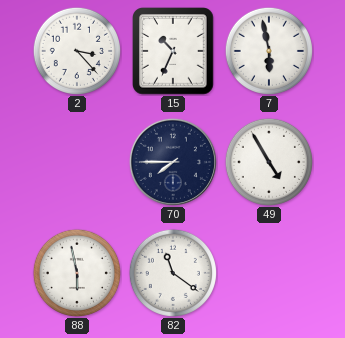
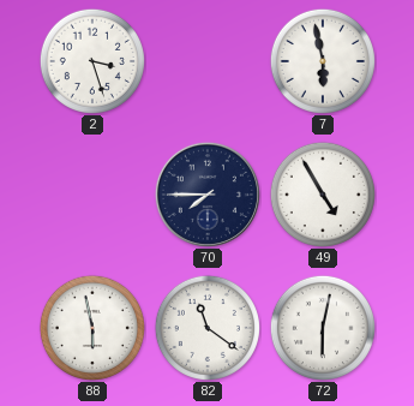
2: 3:23 -> 3:27
15: 10:34 -> none
72: none -> 6:02
